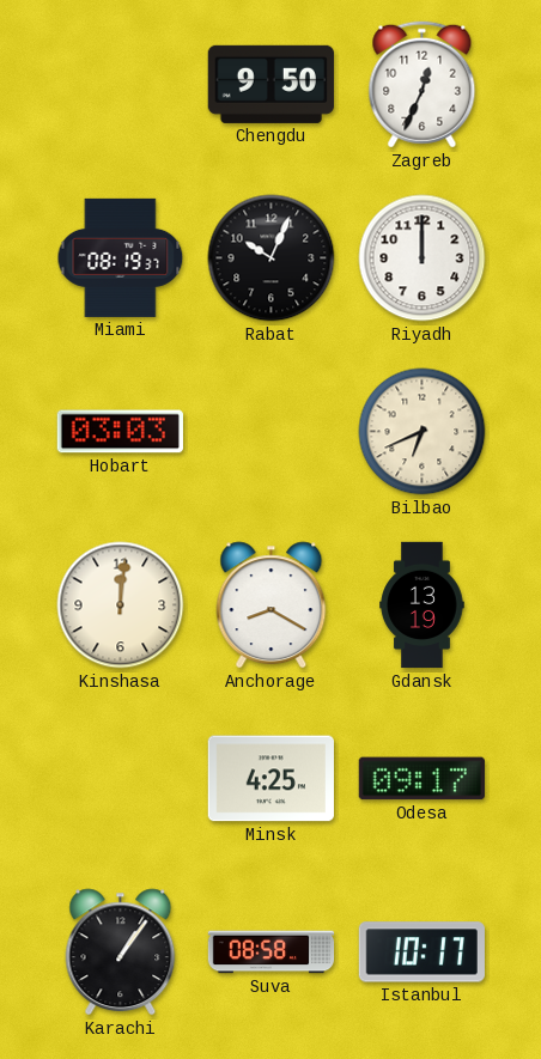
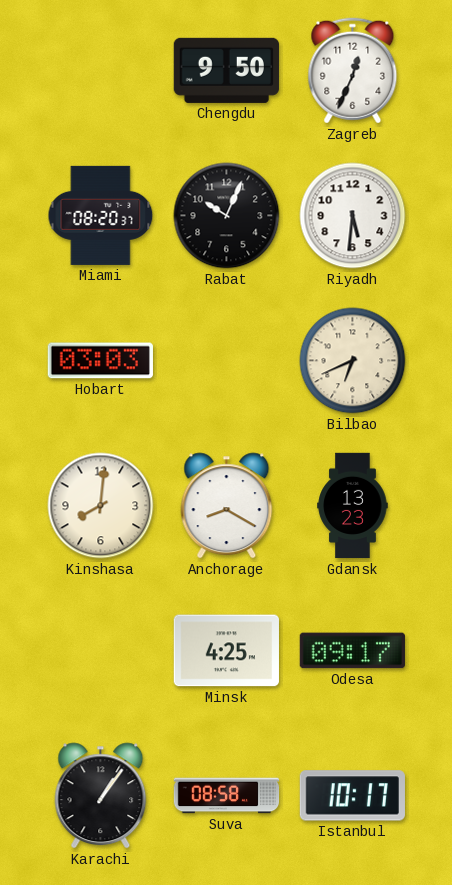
Miami: 08:19 -> 08:20
Riyadh: 12:00 -> 5:31
Kinshasa: 12:01 -> 8:01
Gdansk: 13:19 -> 13:23
